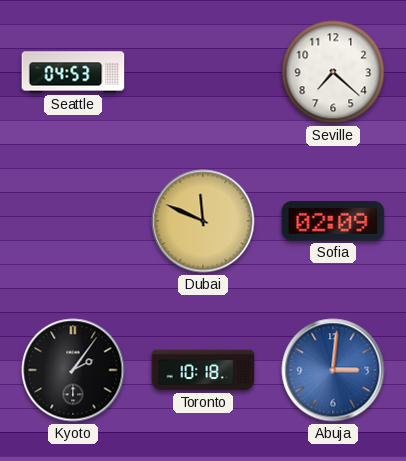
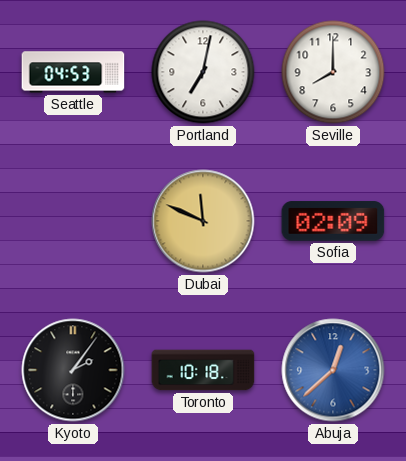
Portland: none -> 7:02
Seville: 7:22 -> 8:00
Abuja: 3:01 -> 12:38
